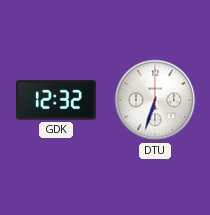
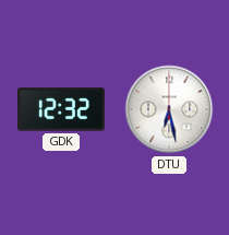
DTU: 6:33 -> 6:28
